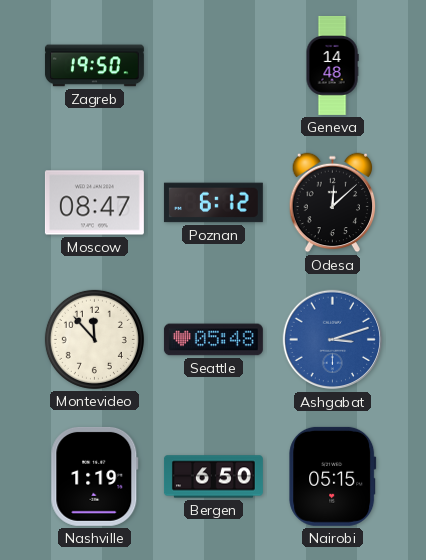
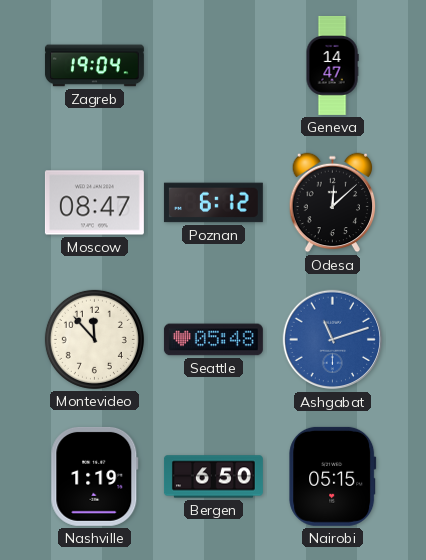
Zagreb: 19:50 -> 19:04
Geneva: 14:48 -> 14:47
Ashgabat: 3:12 -> 11:12
